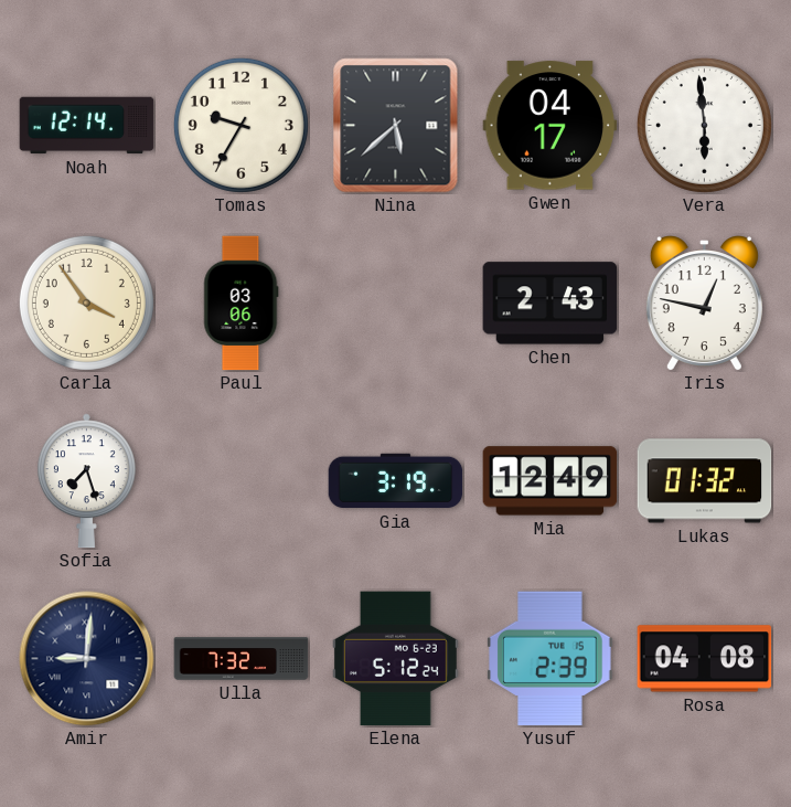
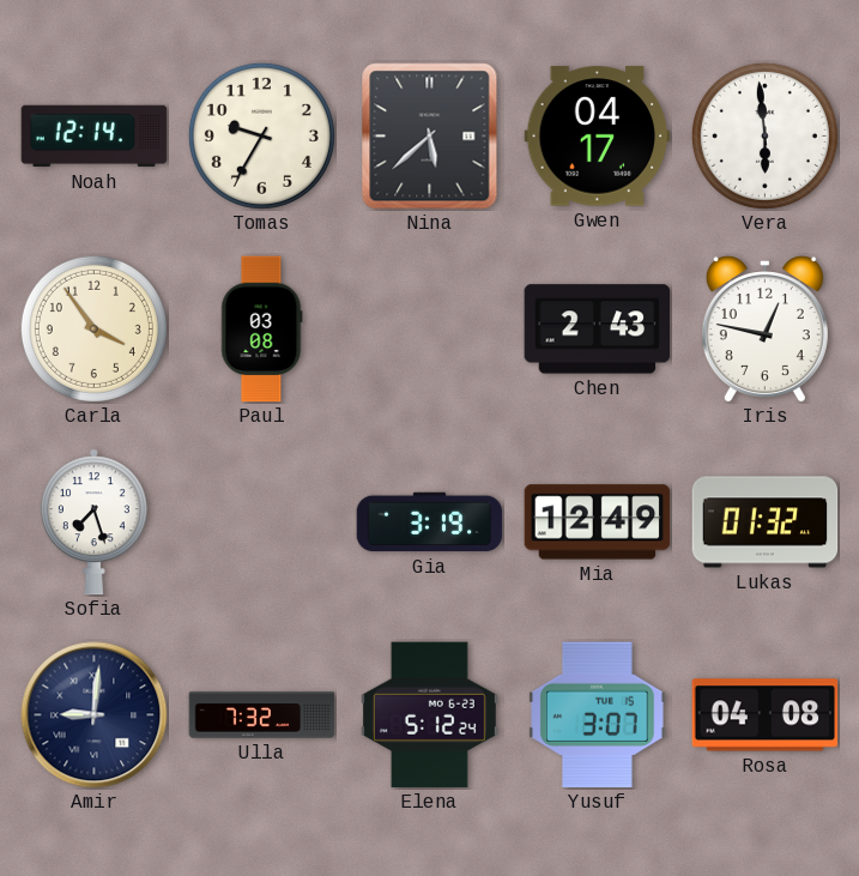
Paul: 03:06 -> 03:08
Yusuf: 2:39 -> 3:07
